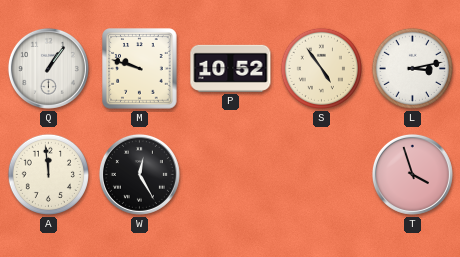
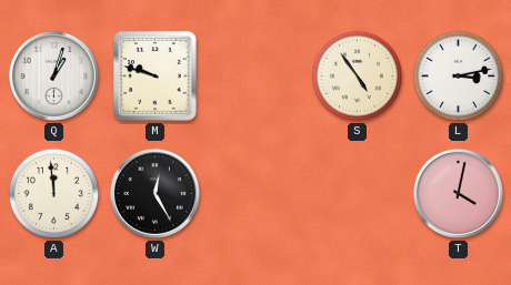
Q: 1:06 -> 1:03
P: 10:52 -> none
T: 3:57 -> 4:02
